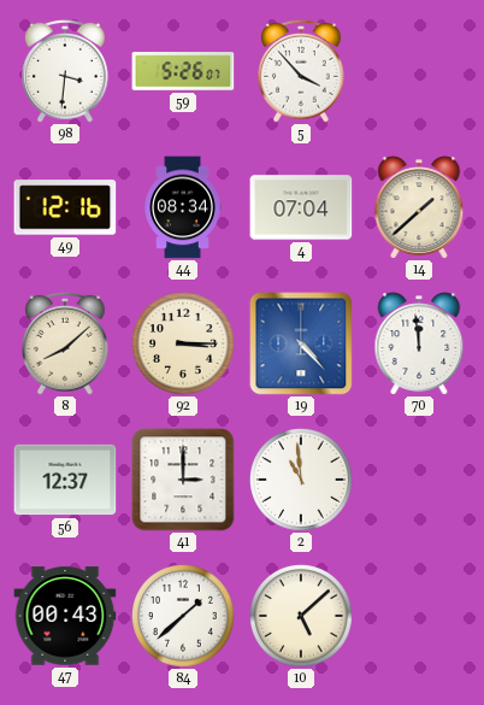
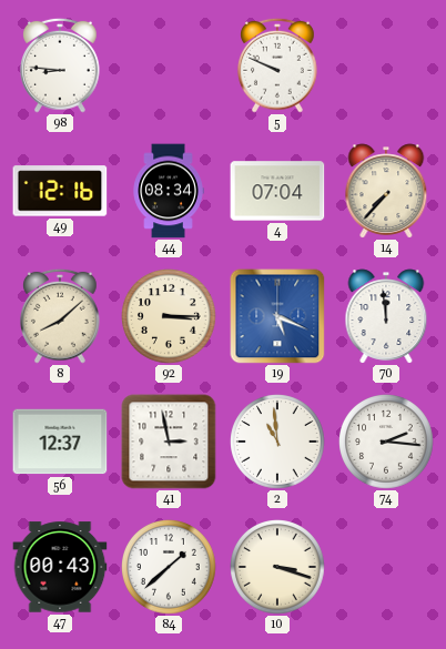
98: 3:31 -> 8:46
59: 5:26 -> none
5: 3:53 -> 9:49
14: 1:38 -> 7:37
19: 4:23 -> 5:19
41: 3:00 -> 2:58
74: none -> 2:16
10: 5:08 -> 3:18
